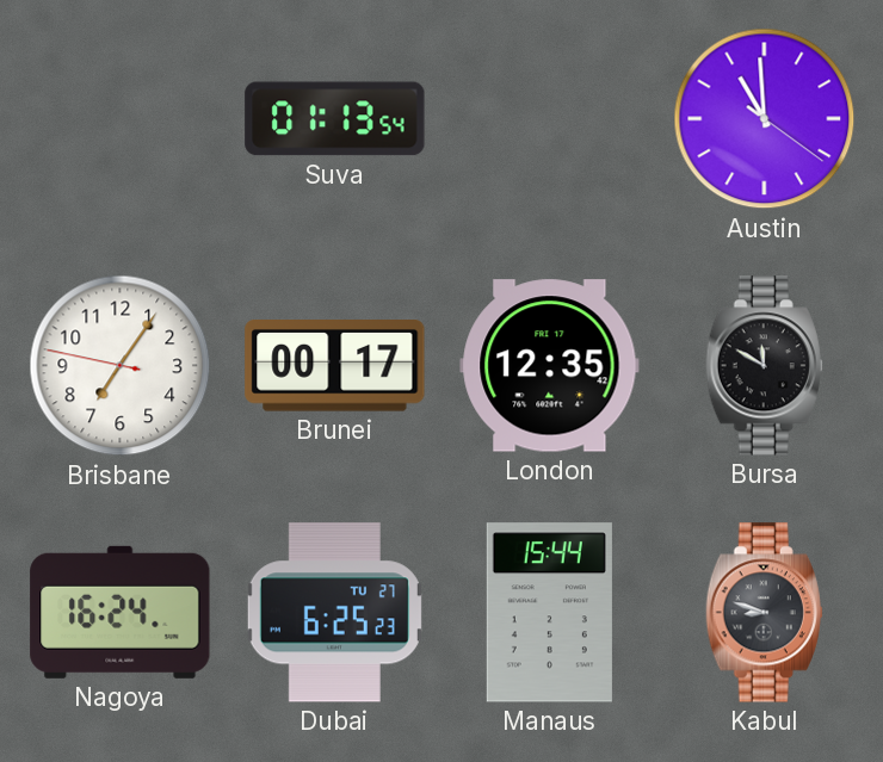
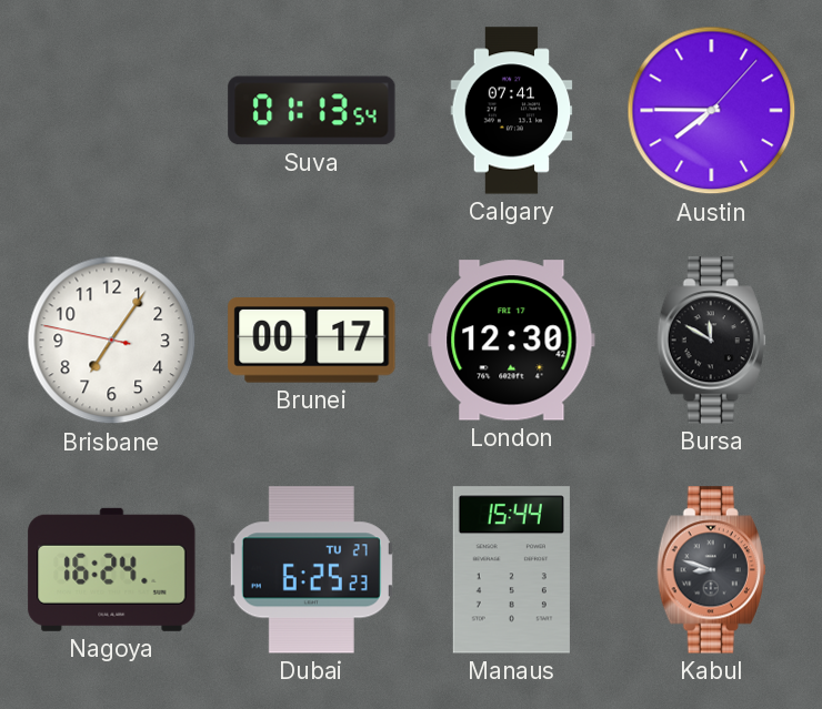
Calgary: none -> 07:41
Austin: 10:59 -> 7:45
London: 12:35 -> 12:30
